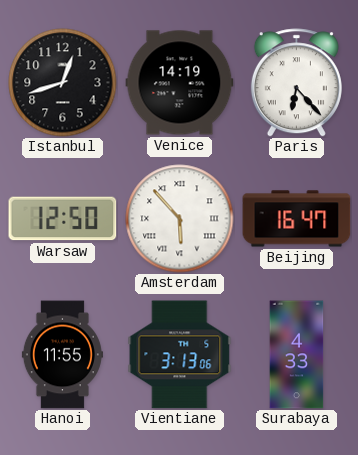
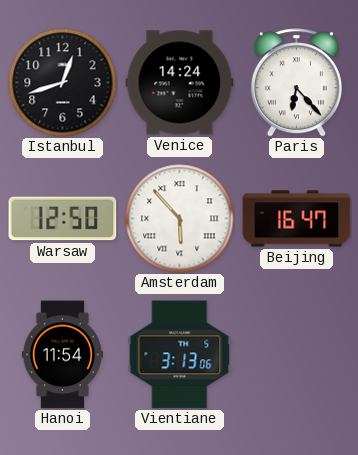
Venice: 14:19 -> 14:24
Hanoi: 11:55 -> 11:54
Surabaya: 4:33 -> none
